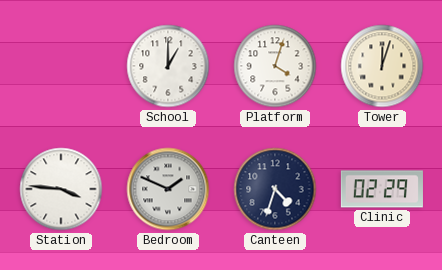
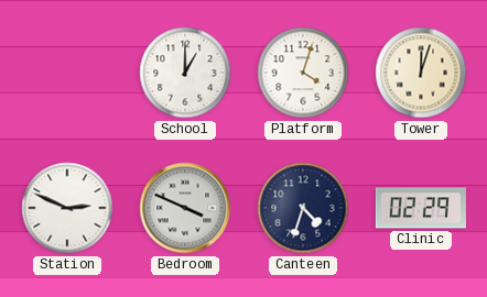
Station: 3:46 -> 2:49
Bedroom: 1:49 -> 3:49
